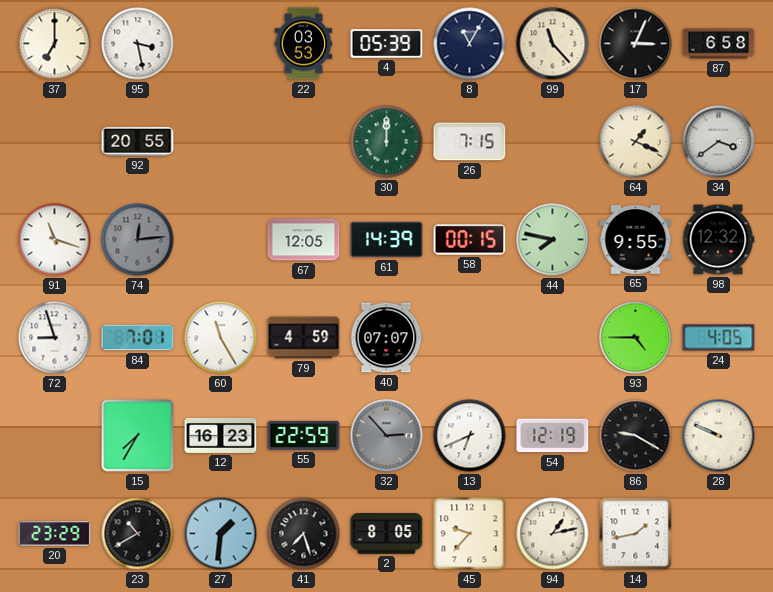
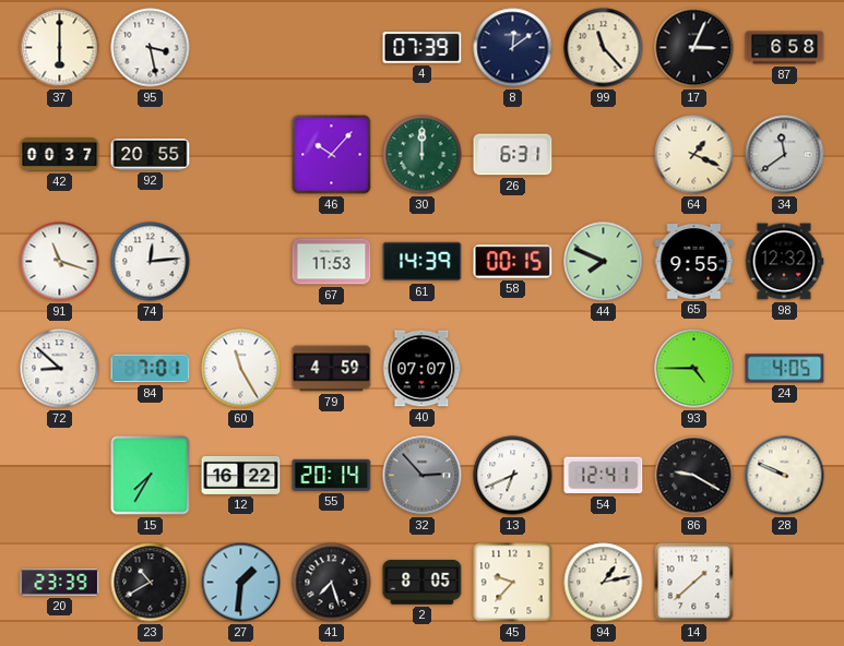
37: 7:00 -> 6:00
22: 03:53 -> none
4: 05:39 -> 07:39
8: 11:05 -> 12:09
42: none -> 00:37
46: none -> 10:07
26: 7:15 -> 6:31
34: 3:39 -> 11:39
74 dial: grey -> white
67: 12:05 -> 11:53
44: 7:47 -> 7:49
72: 8:57 -> 8:52
12: 16:23 -> 16:22
55: 22:59 -> 20:14
54: 12:19 -> 12:41
20: 23:29 -> 23:39
14: 1:43 -> 1:38
